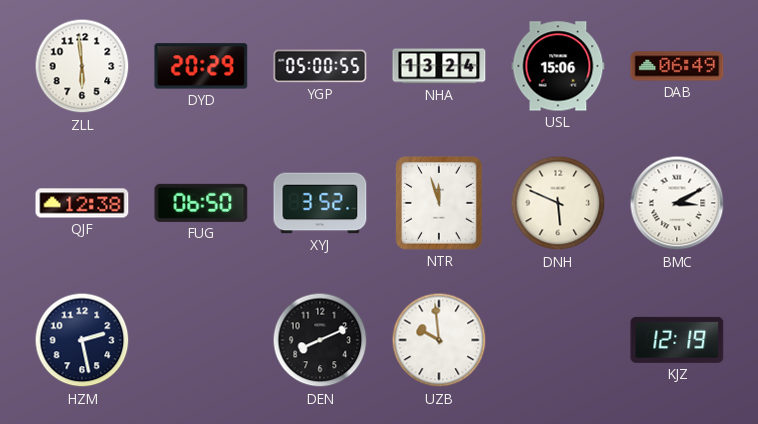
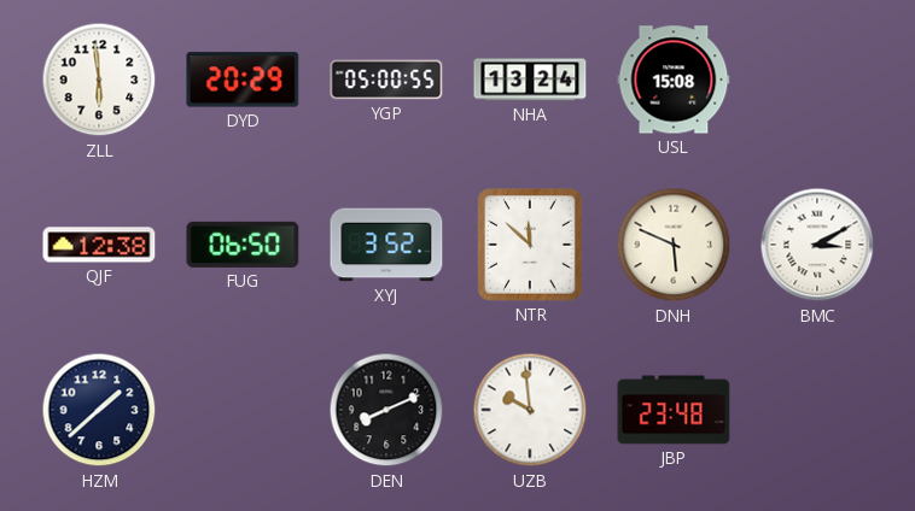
USL: 15:06 -> 15:08
DAB: 06:49 -> none
NTR: 11:57 -> 11:52
HZM: 2:28 -> 1:38
JBP: none -> 23:48
KJZ: 12:19 -> none
